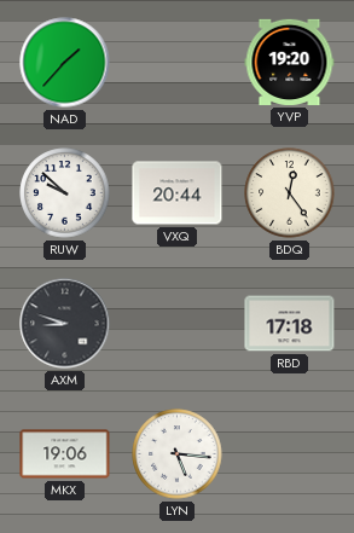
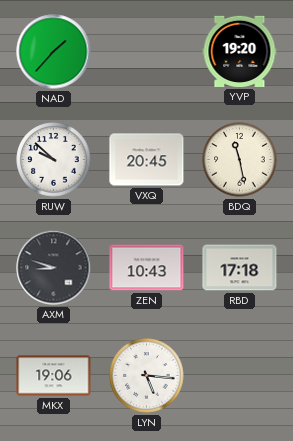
VXQ: 20:44 -> 20:45
BDQ: 12:24 -> 11:28
ZEN: none -> 10:43
